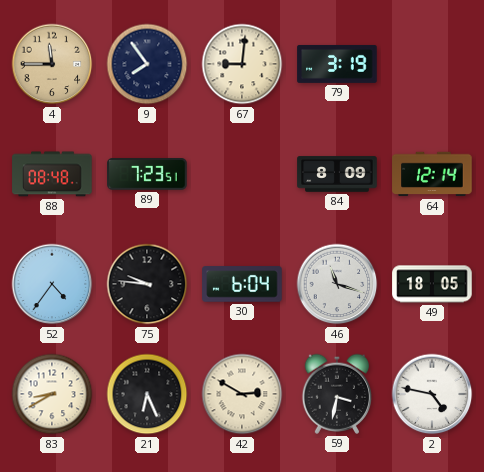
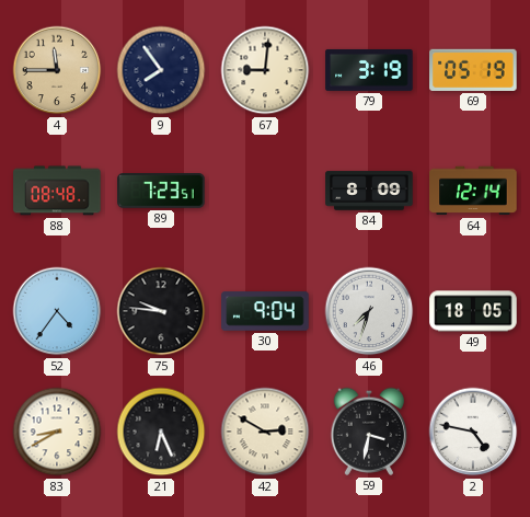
69: none -> 05:19
30: 6:04 -> 9:04
46: 11:18 -> 7:33
